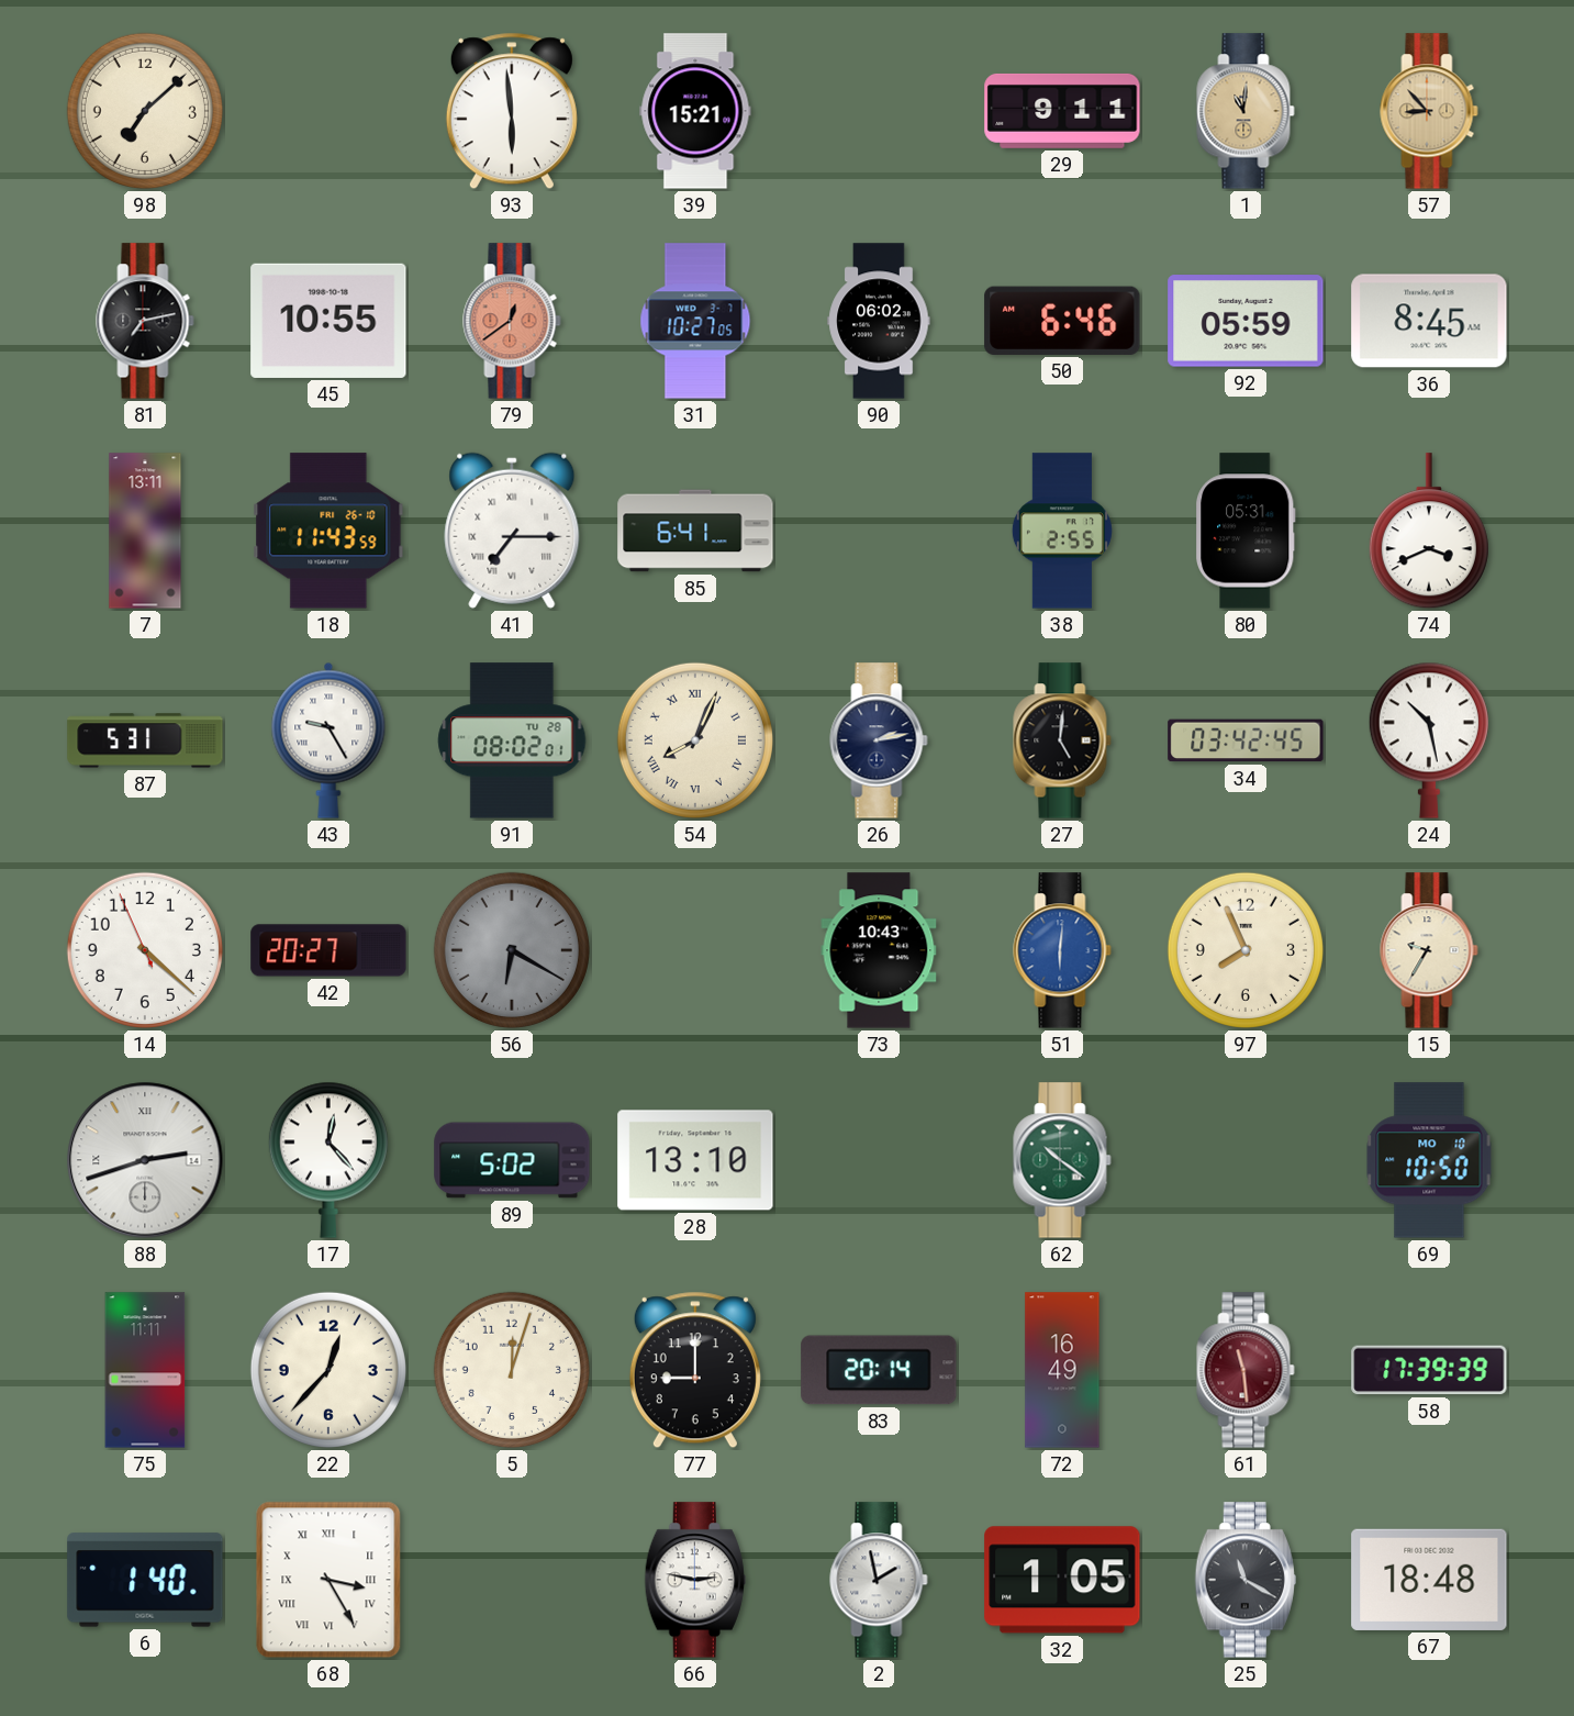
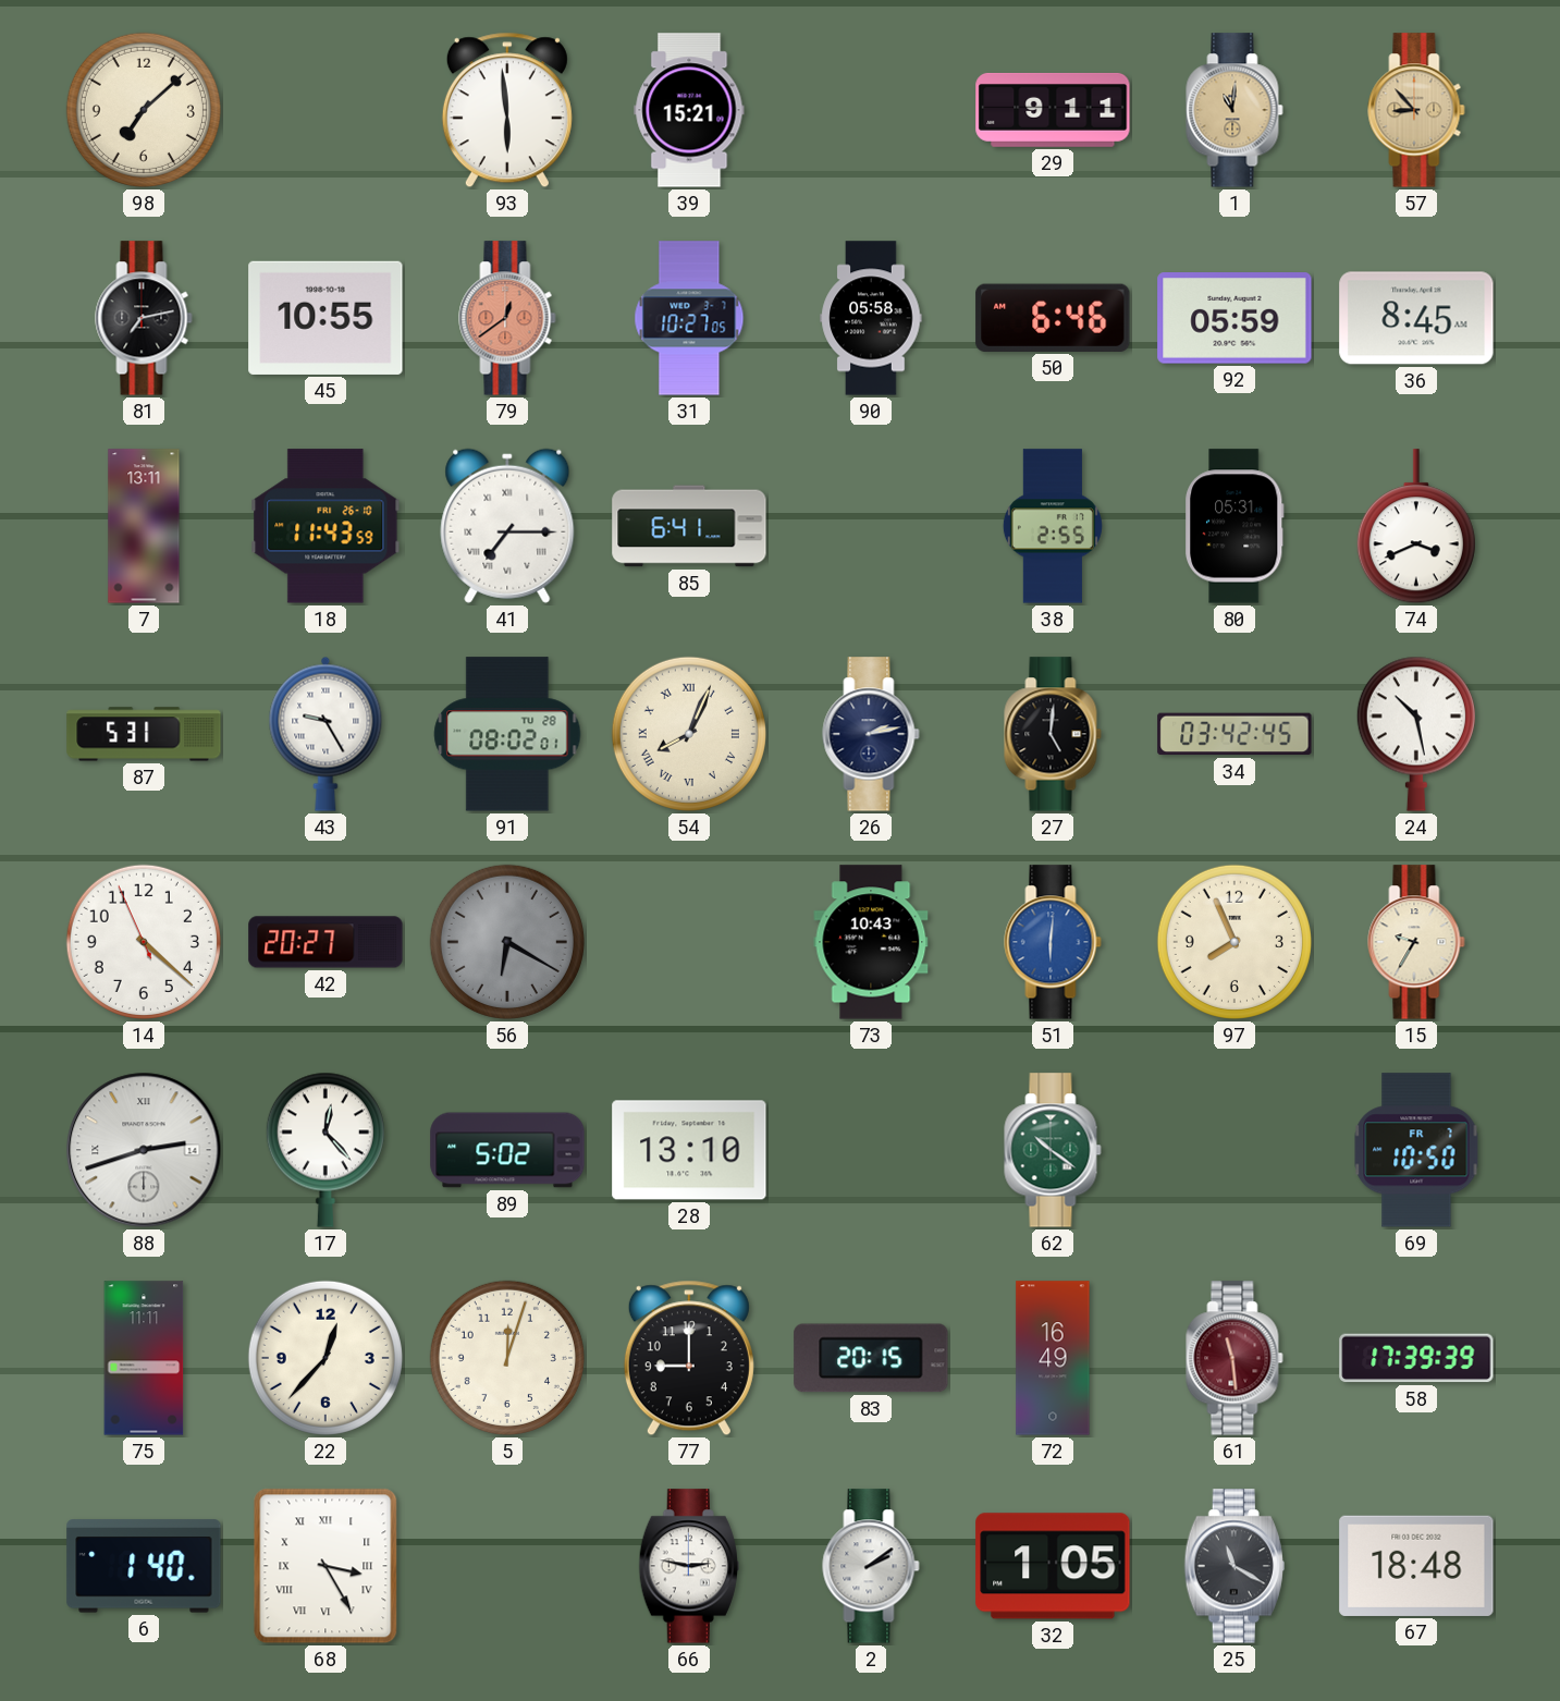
90: 06:02 -> 05:58
69 date: MO 10 -> FR 7
83: 20:14 -> 20:15
2: 1:58 -> 2:09
